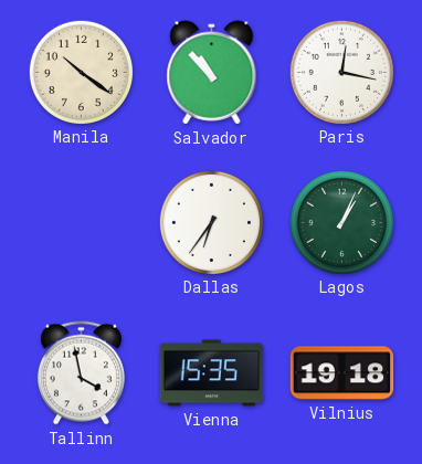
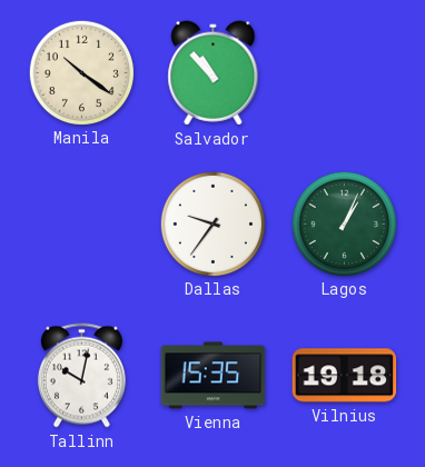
Paris: 12:17 -> none
Dallas: 6:36 -> 9:36
Tallinn: 3:58 -> 10:02
